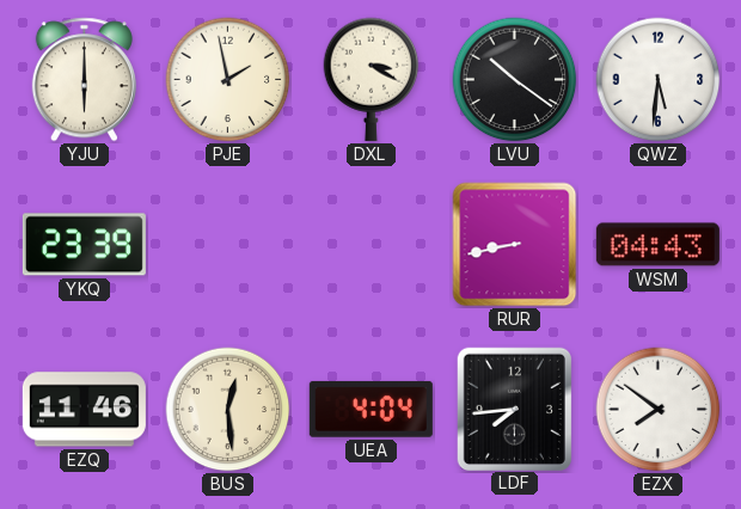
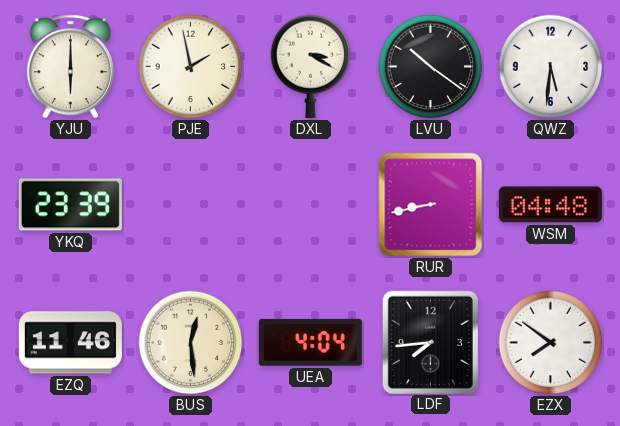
WSM: 04:43 -> 04:48
